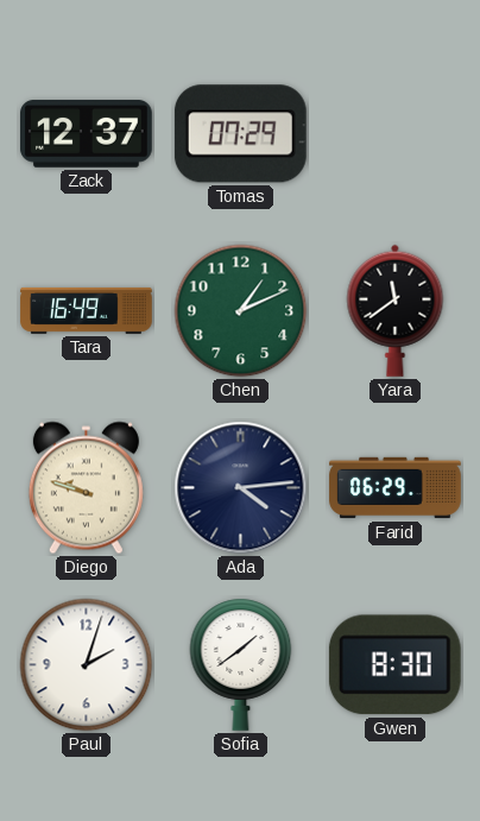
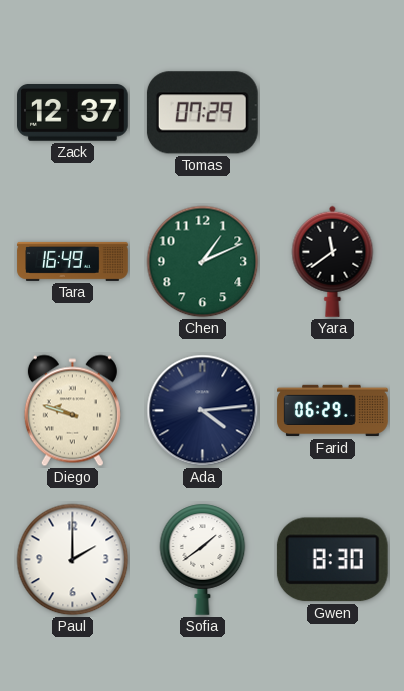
Paul: 2:03 -> 2:00
